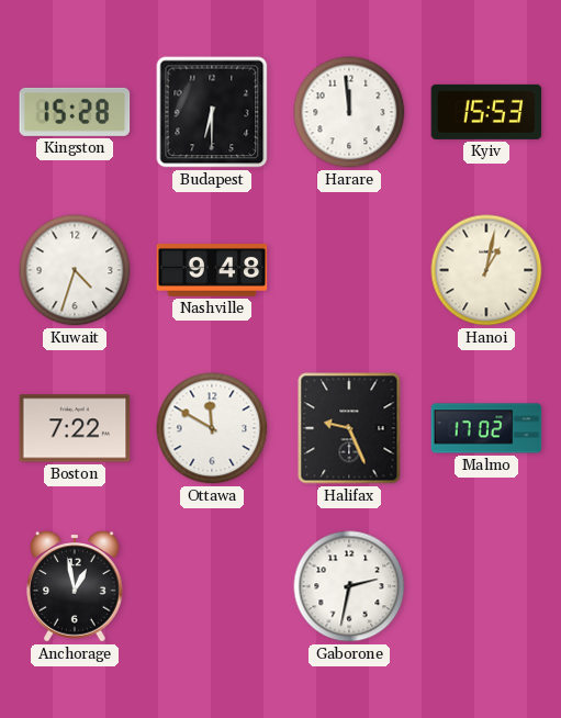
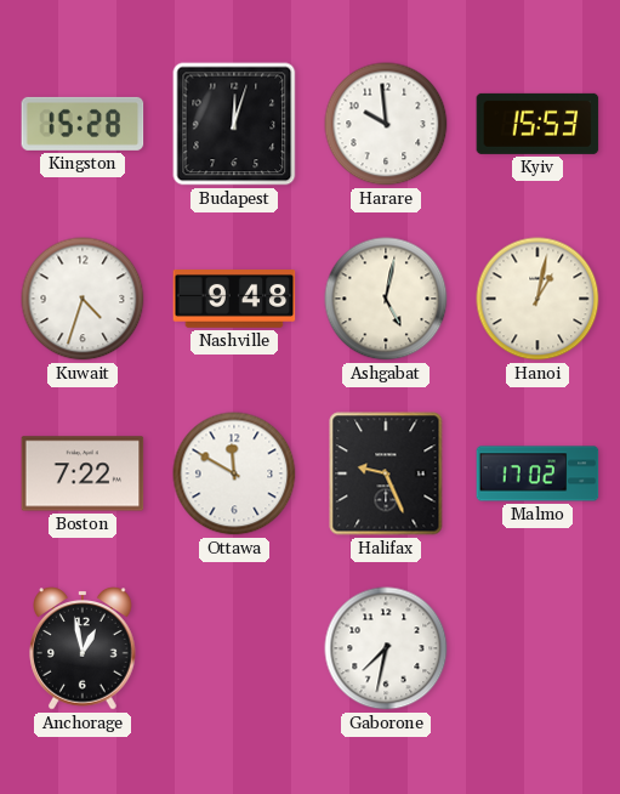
Budapest: 6:30 -> 12:03
Harare: 11:59 -> 9:59
Ashgabat: none -> 5:02
Gaborone: 2:32 -> 7:32
